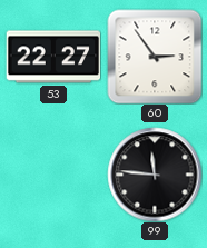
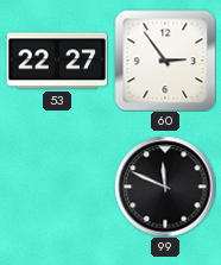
99: 11:46 -> 11:49
